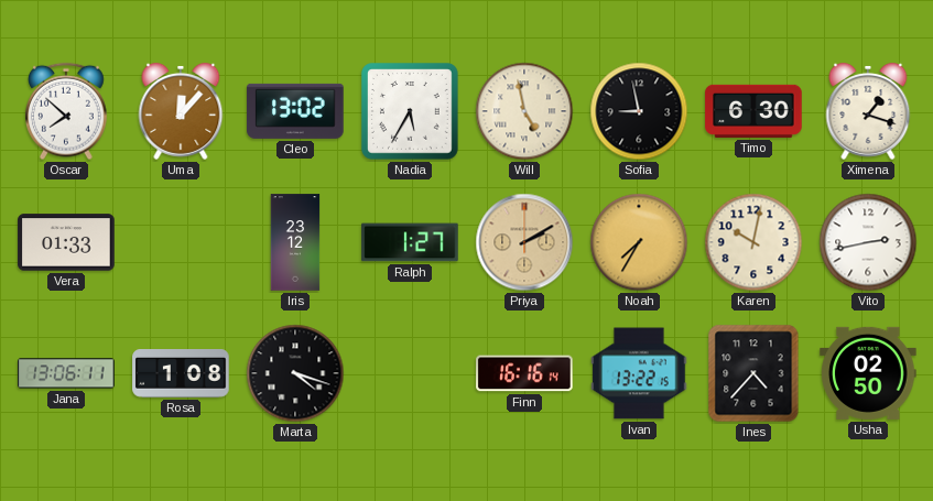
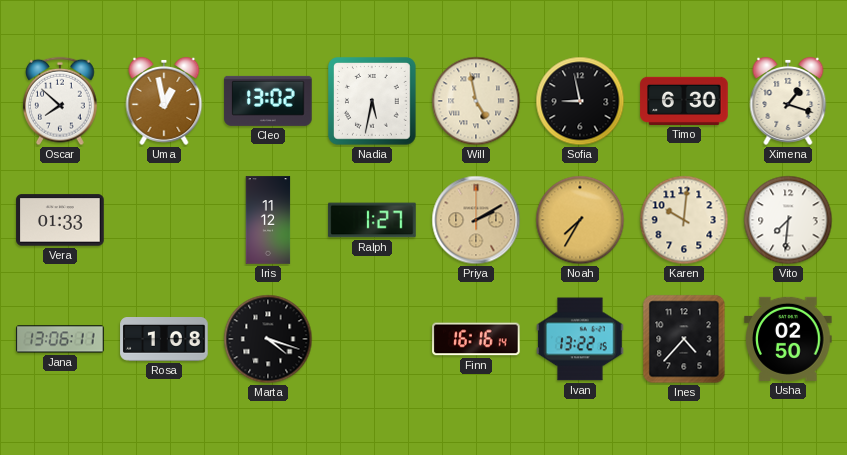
Uma: 12:07 -> 12:58
Nadia: 5:35 -> 5:32
Iris: 23:12 -> 11:12
Karen: 10:02 -> 10:01
Vito: 2:43 -> 7:31
